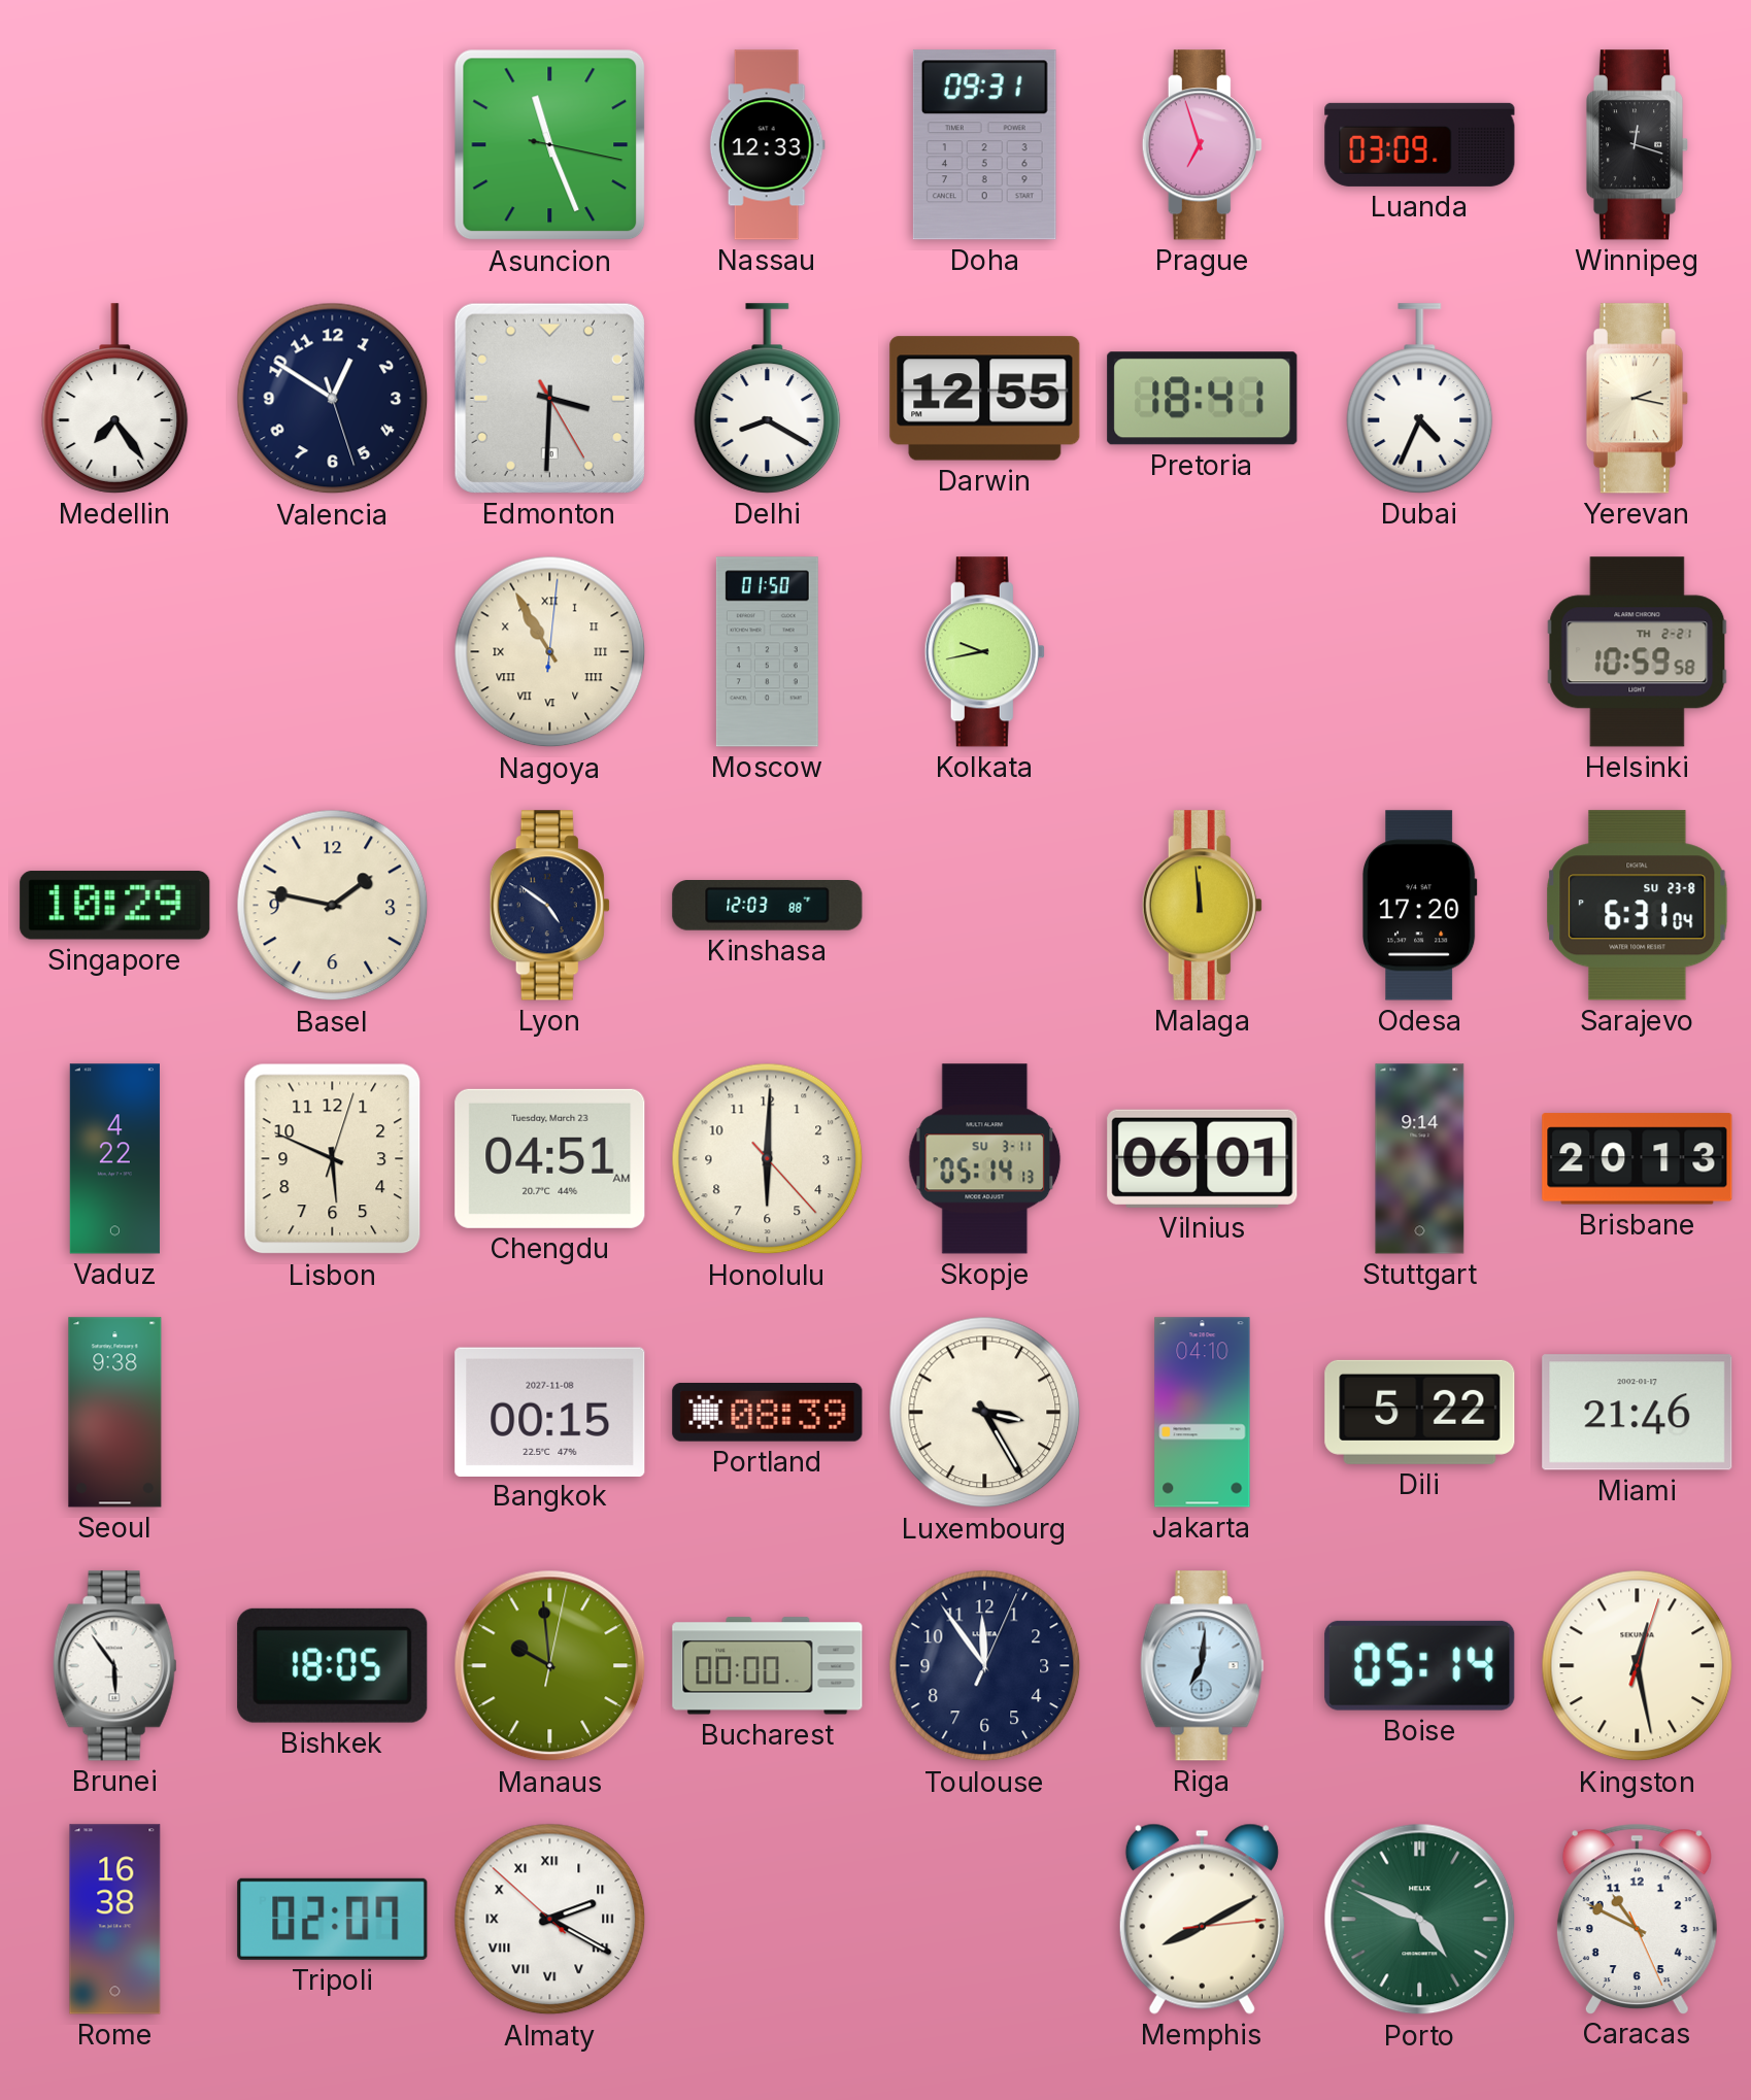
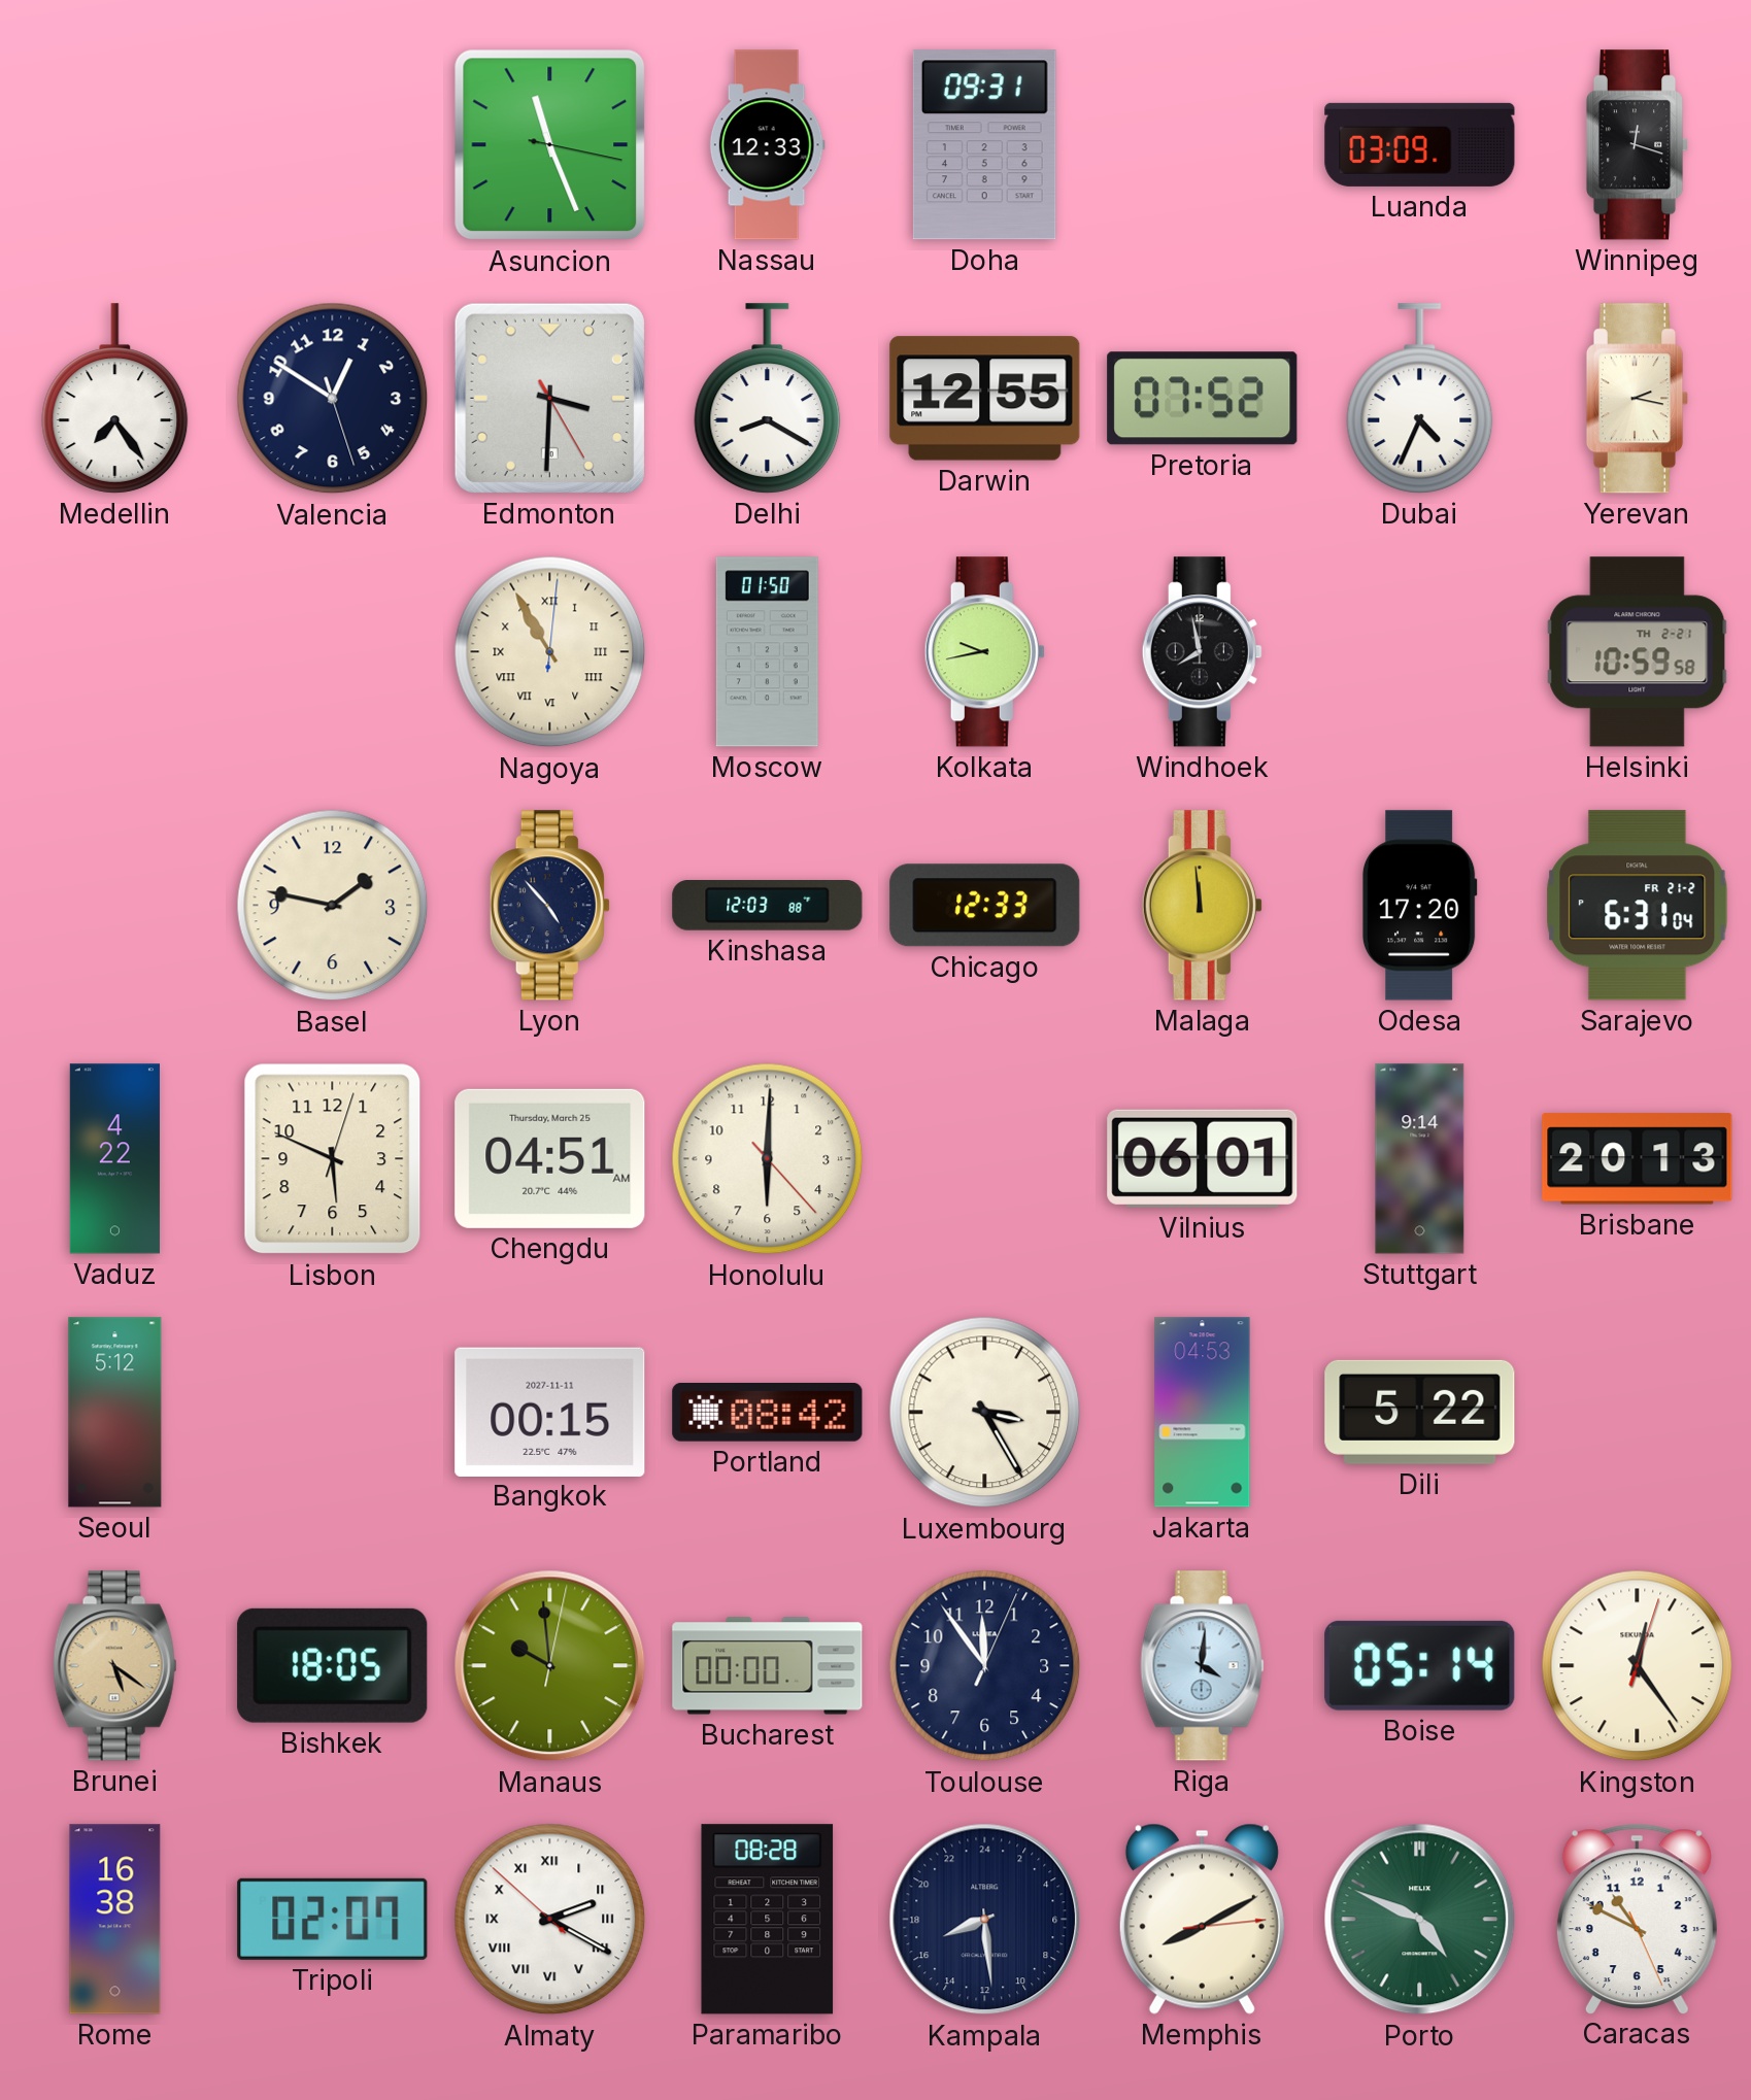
Prague: 6:57 -> none
Pretoria: 18:41 -> 07:52
Windhoek: none -> 7:58
Singapore: 10:29 -> none
Lyon: 4:51 -> 4:53
Chicago: none -> 12:33
Sarajevo date: SU 23-8 -> FR 21-2
Chengdu date: Tuesday, March 23 -> Thursday, March 25
Skopje: 05:14 -> none
Seoul: 9:38 -> 5:12
Bangkok date: 2027-11-08 -> 2027-11-11
Portland: 08:39 -> 08:42
Jakarta: 04:10 -> 04:53
Miami: 21:46 -> none
Brunei: 5:54 -> 5:21
Brunei dial: white -> champagne
Riga: 7:01 -> 4:01
Kingston: 12:28 -> 12:24
Paramaribo: none -> 08:28
Kampala: none -> 16:29
